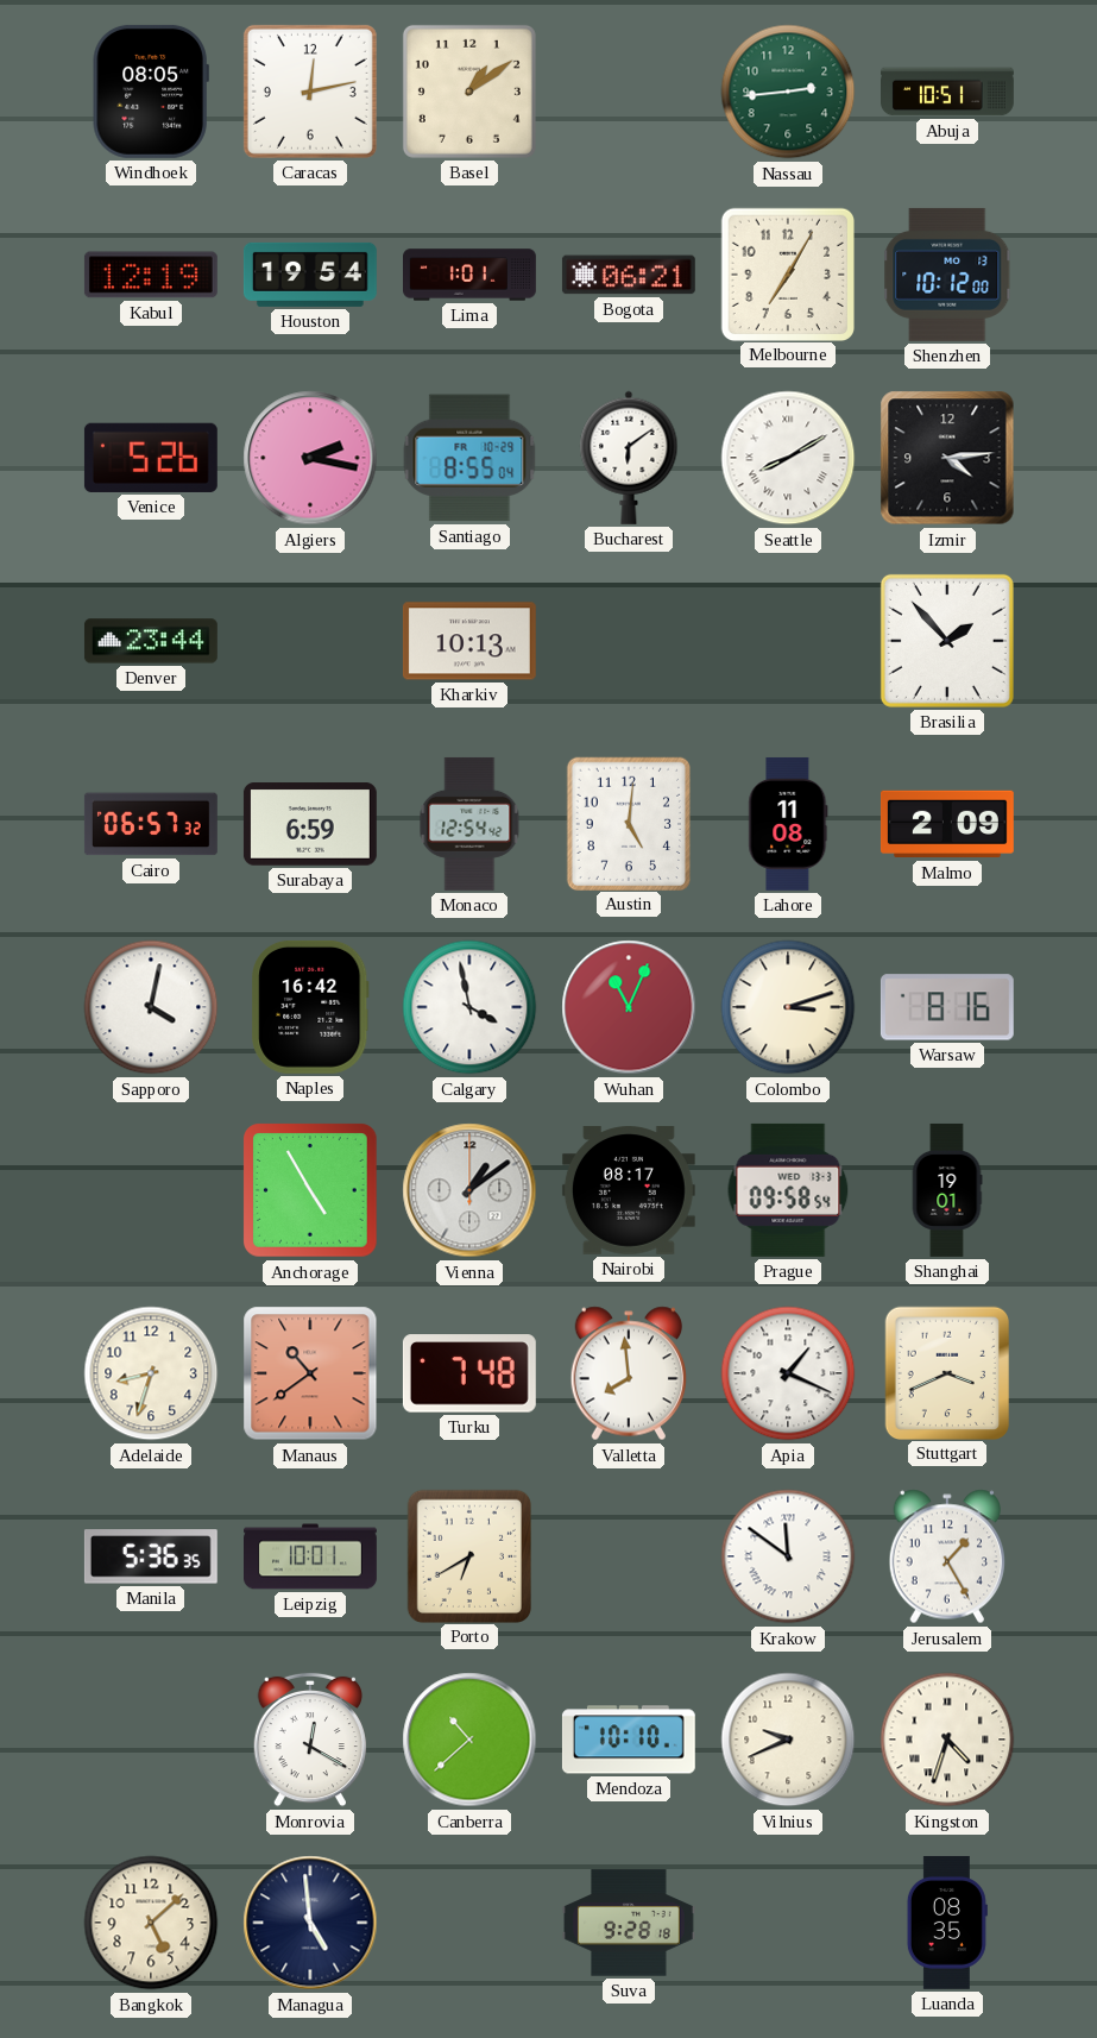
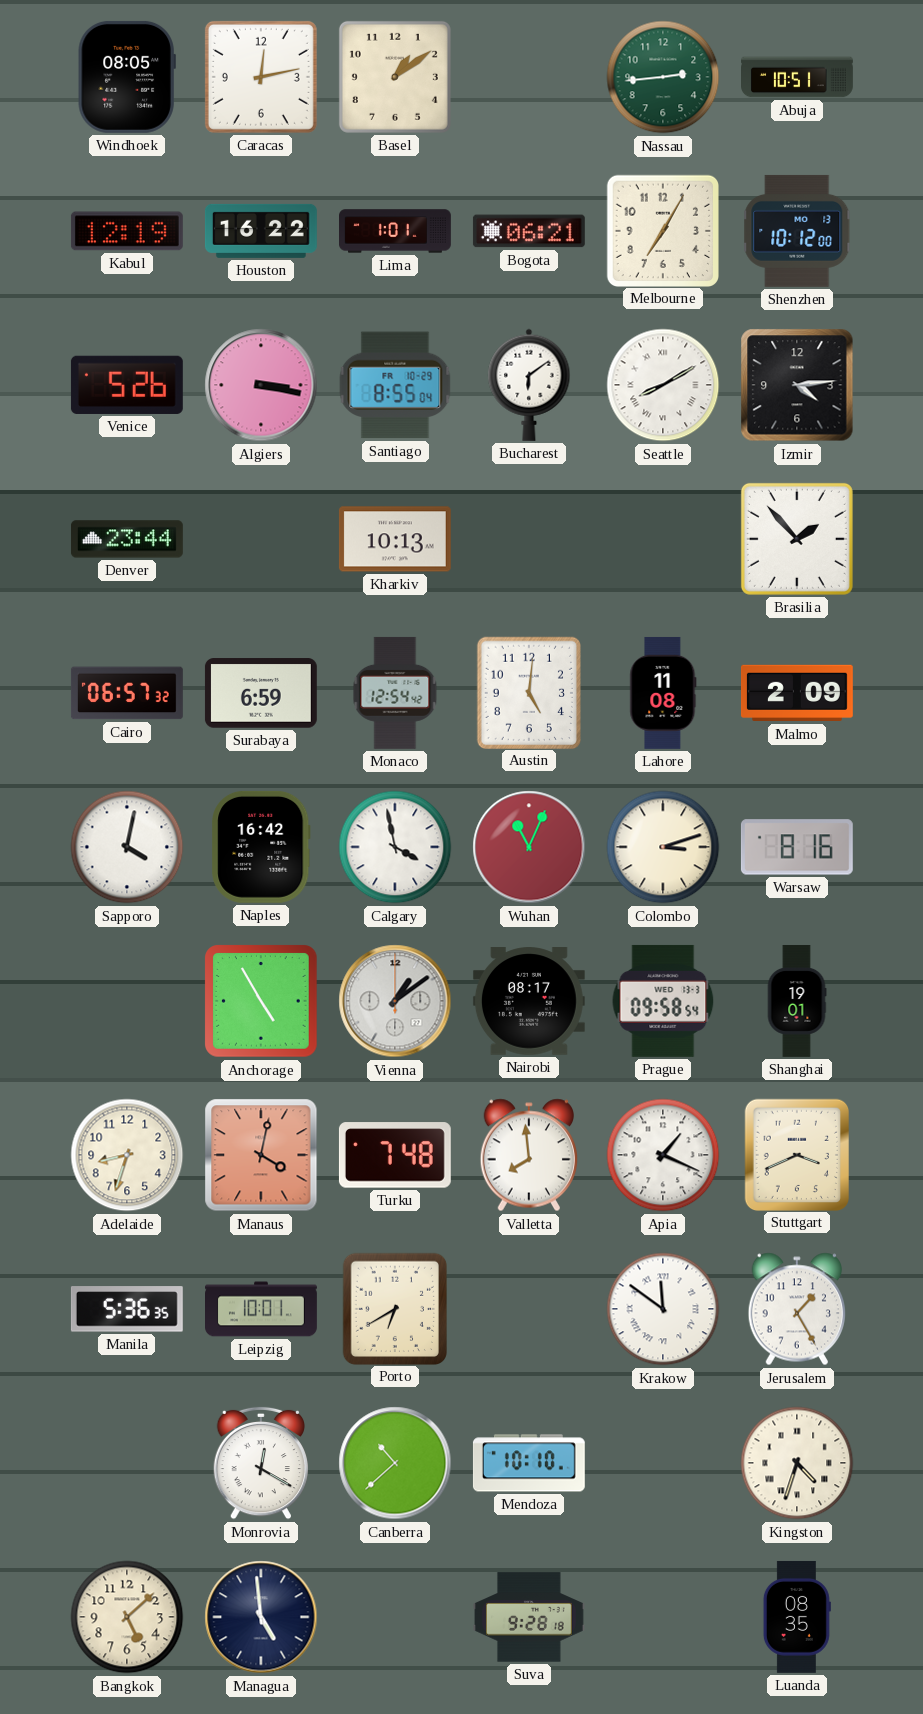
Houston: 19:54 -> 16:22
Algiers: 2:17 -> 3:17
Manaus: 10:39 -> 4:02
Vilnius: 9:41 -> none
